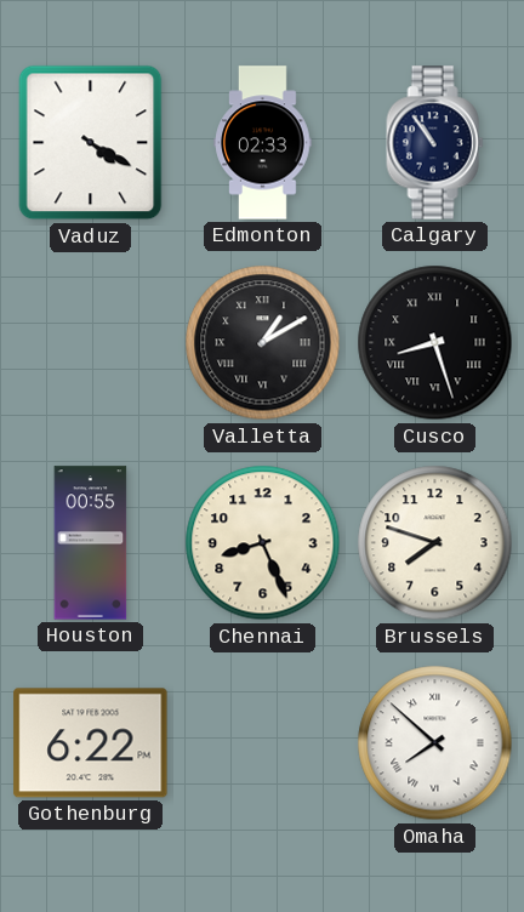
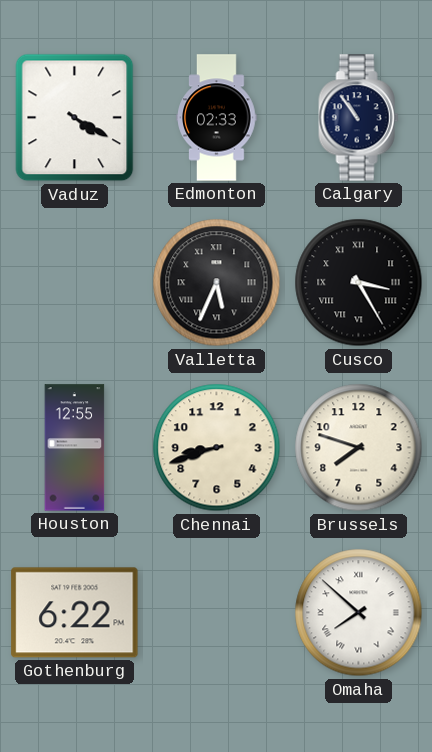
Valletta: 1:10 -> 5:34
Cusco: 8:27 -> 3:25
Houston: 00:55 -> 12:55
Chennai: 8:26 -> 8:42
